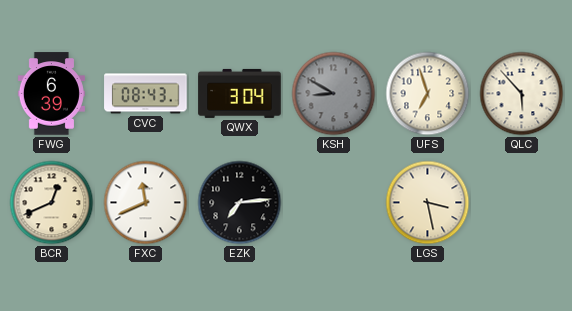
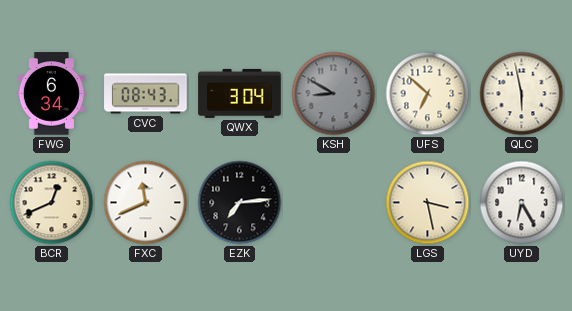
FWG: 6:39 -> 6:34
UFS: 6:57 -> 6:52
QLC: 5:53 -> 5:58
UYD: none -> 6:25
